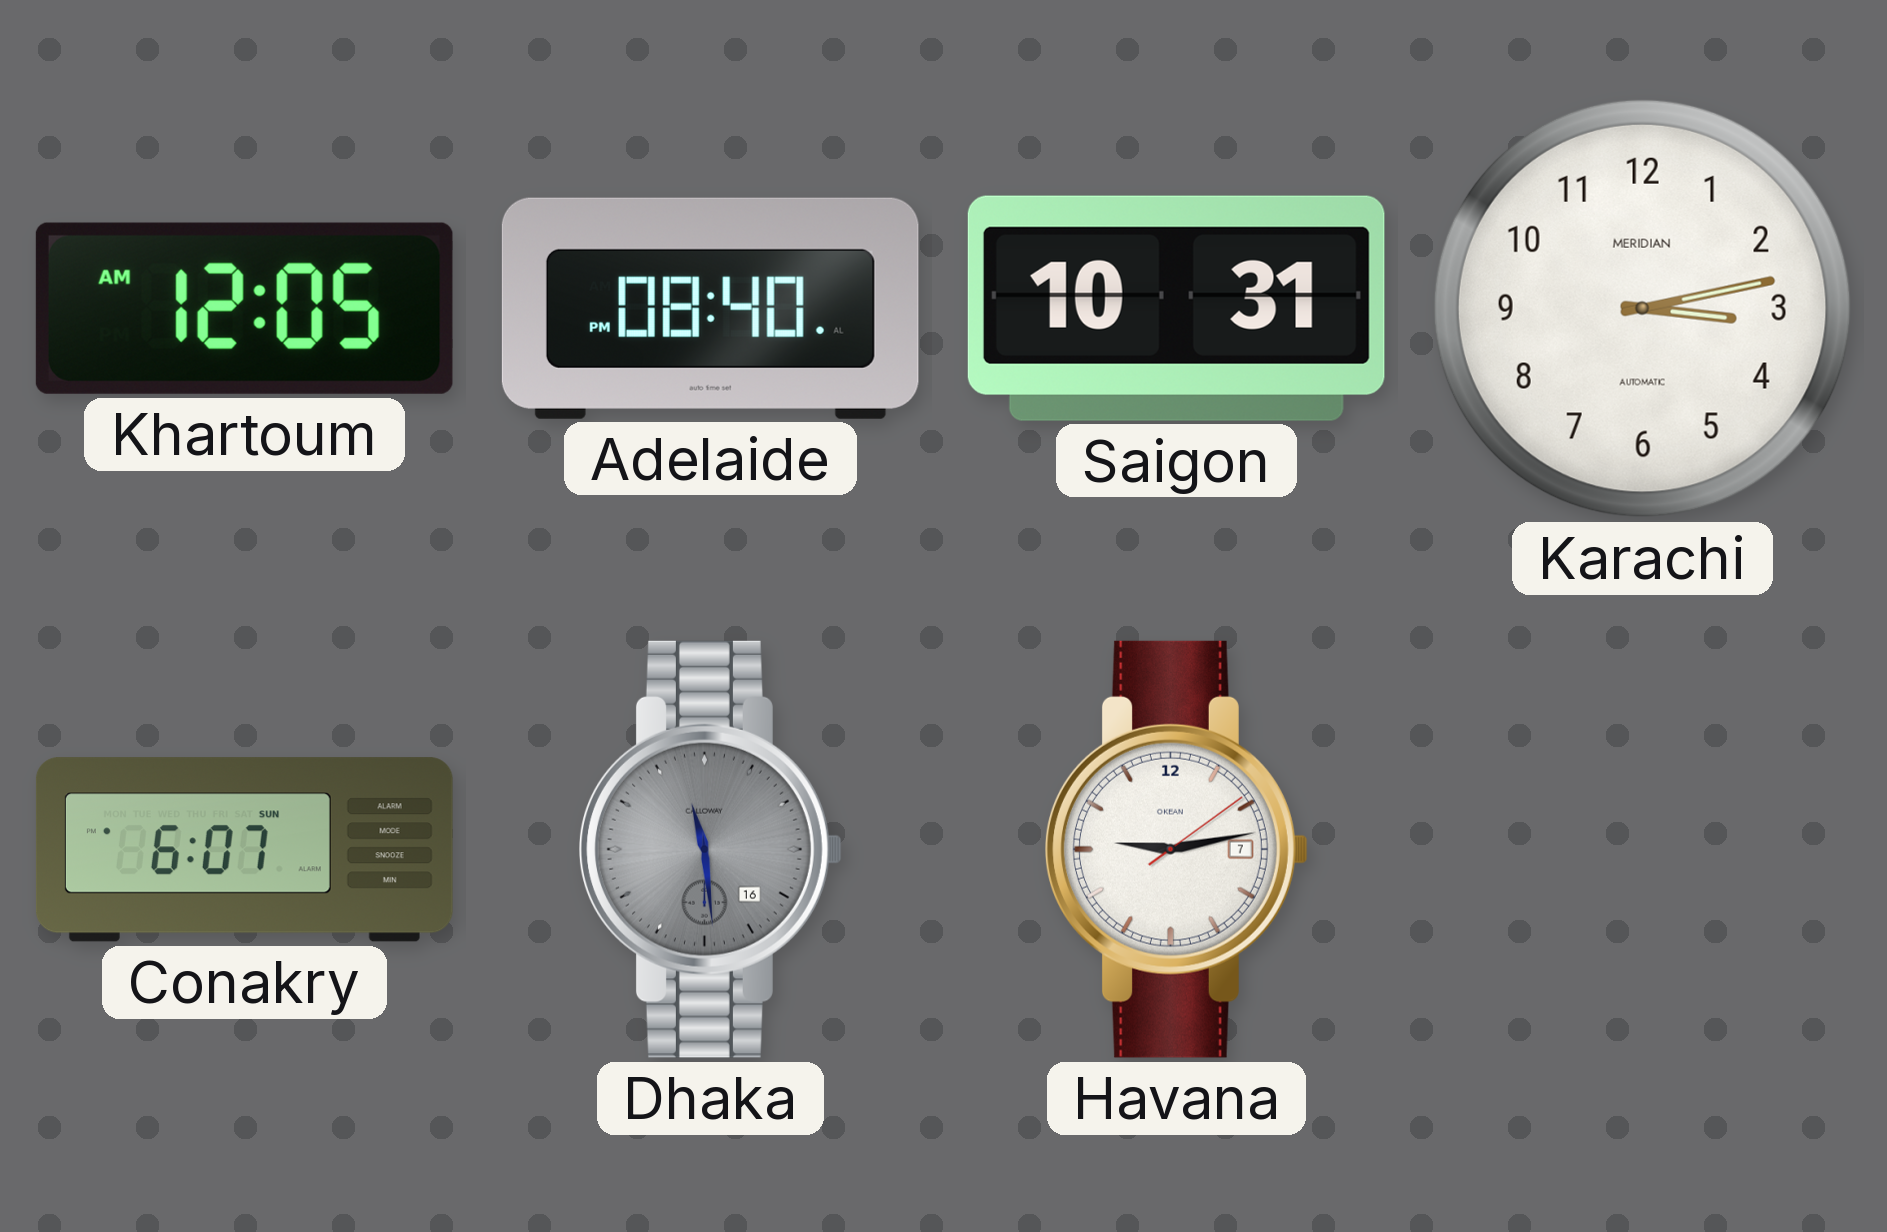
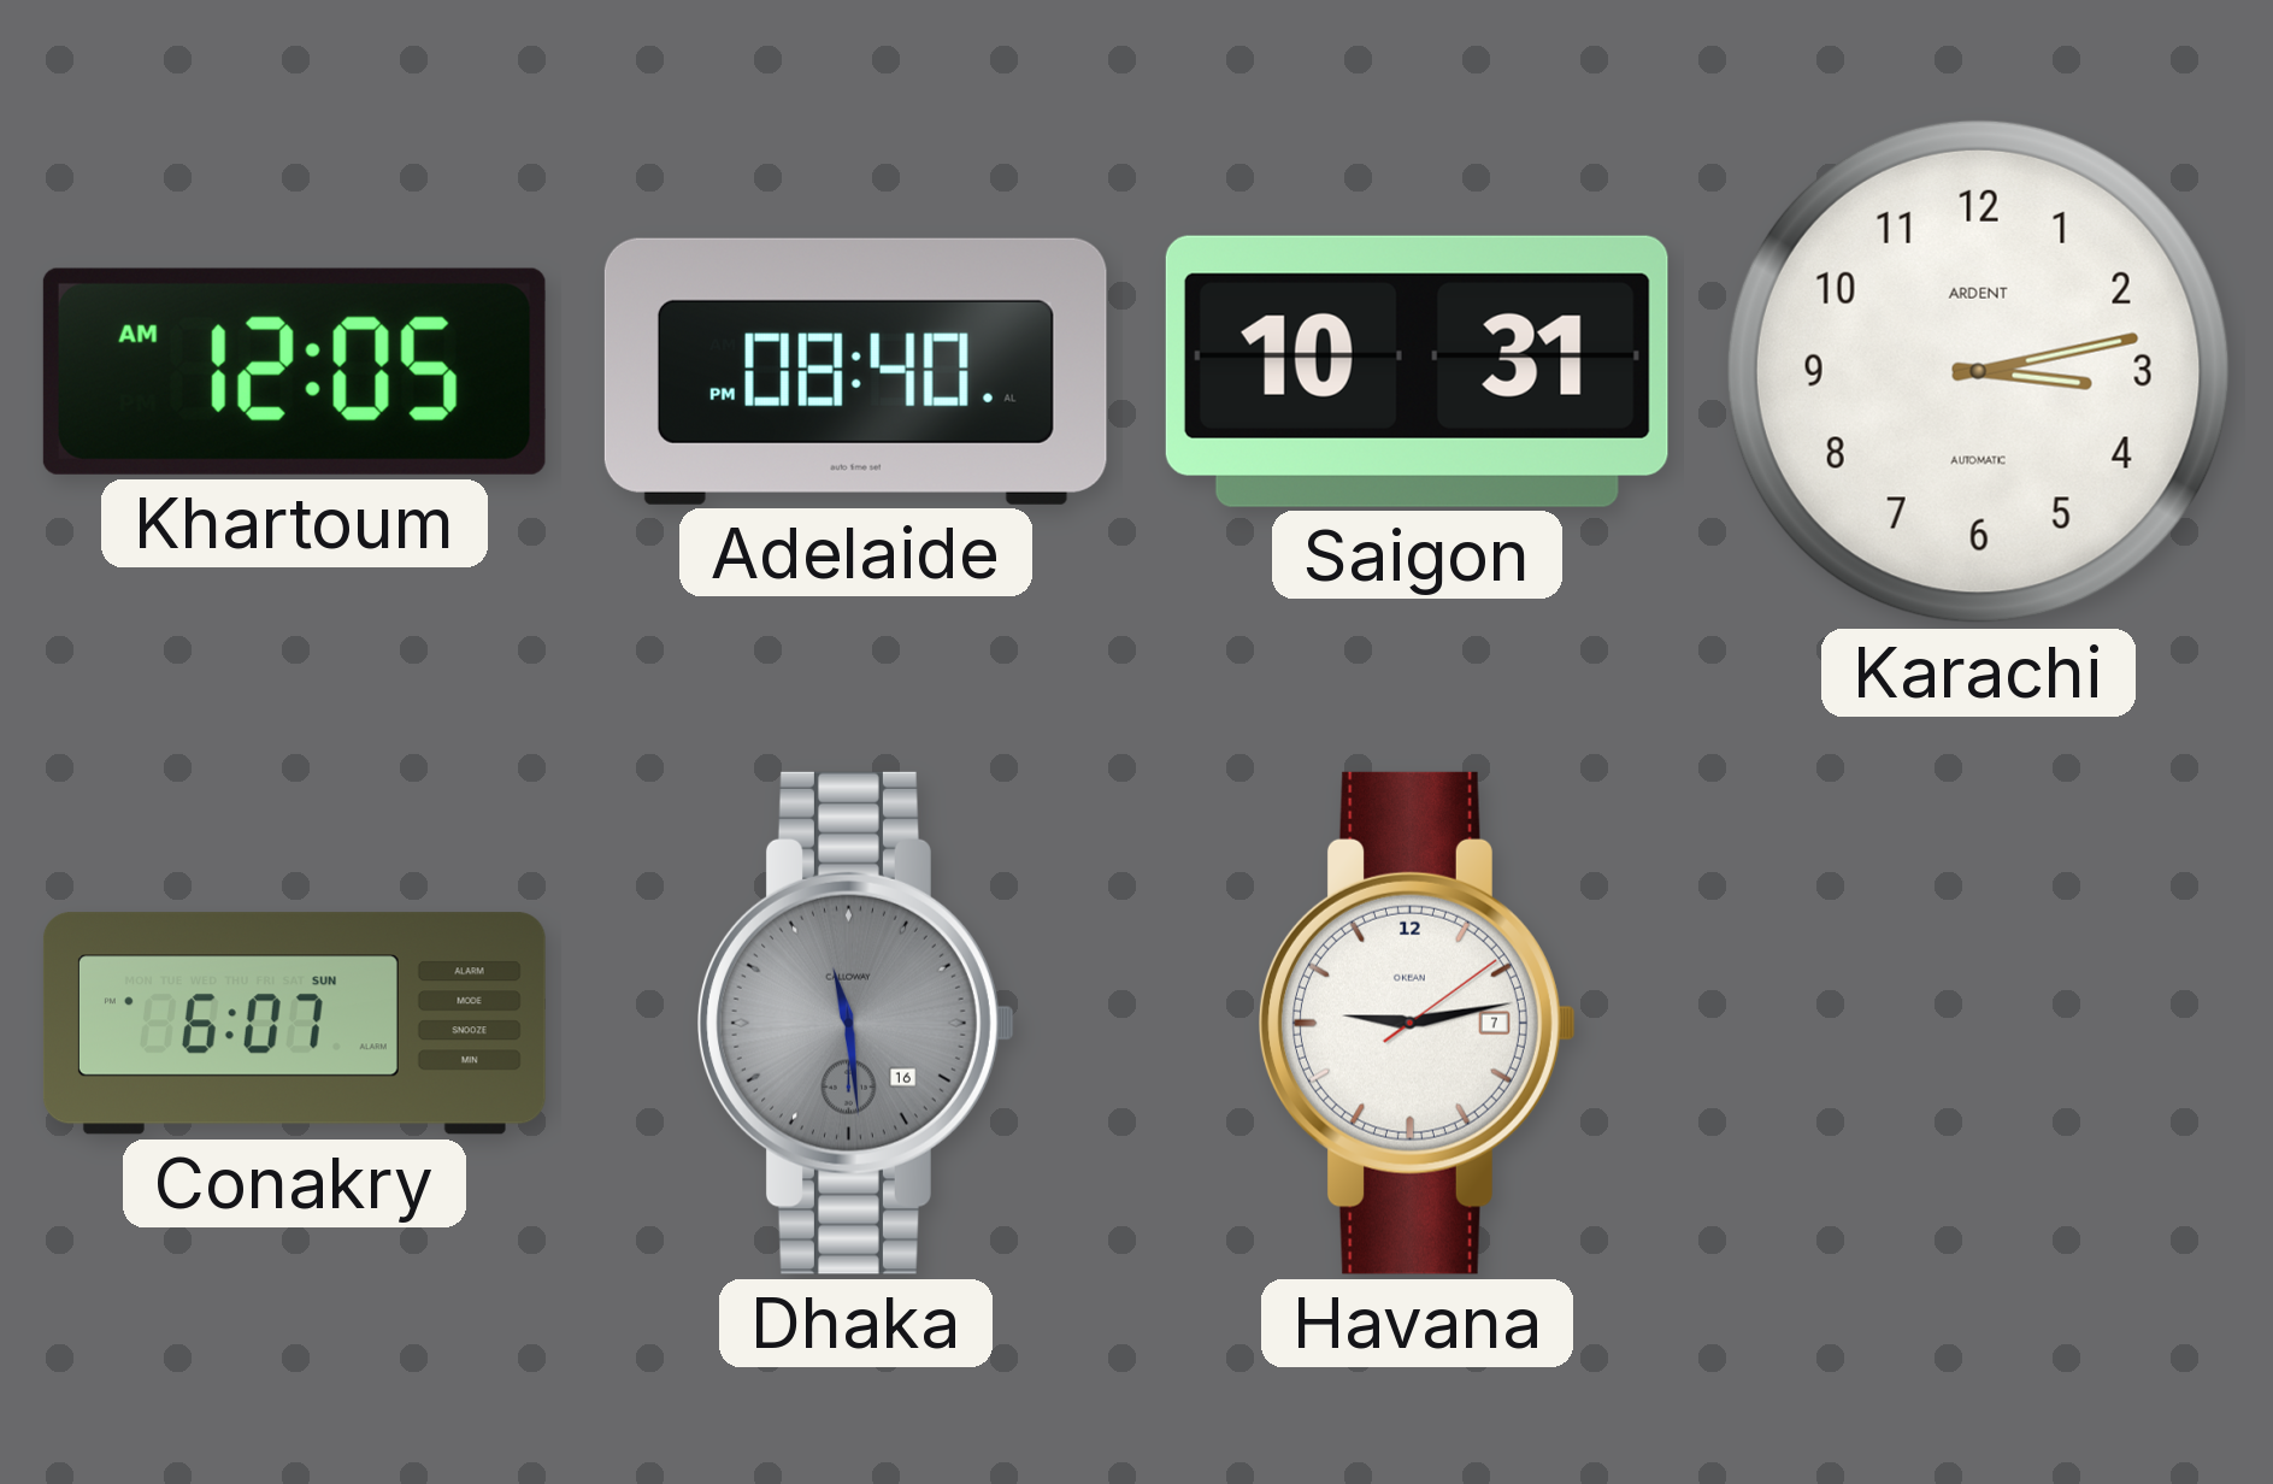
Karachi brand: MERIDIAN -> ARDENT
